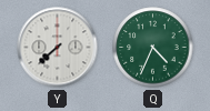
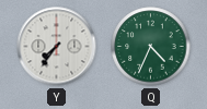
Y: 7:38 -> 7:36
